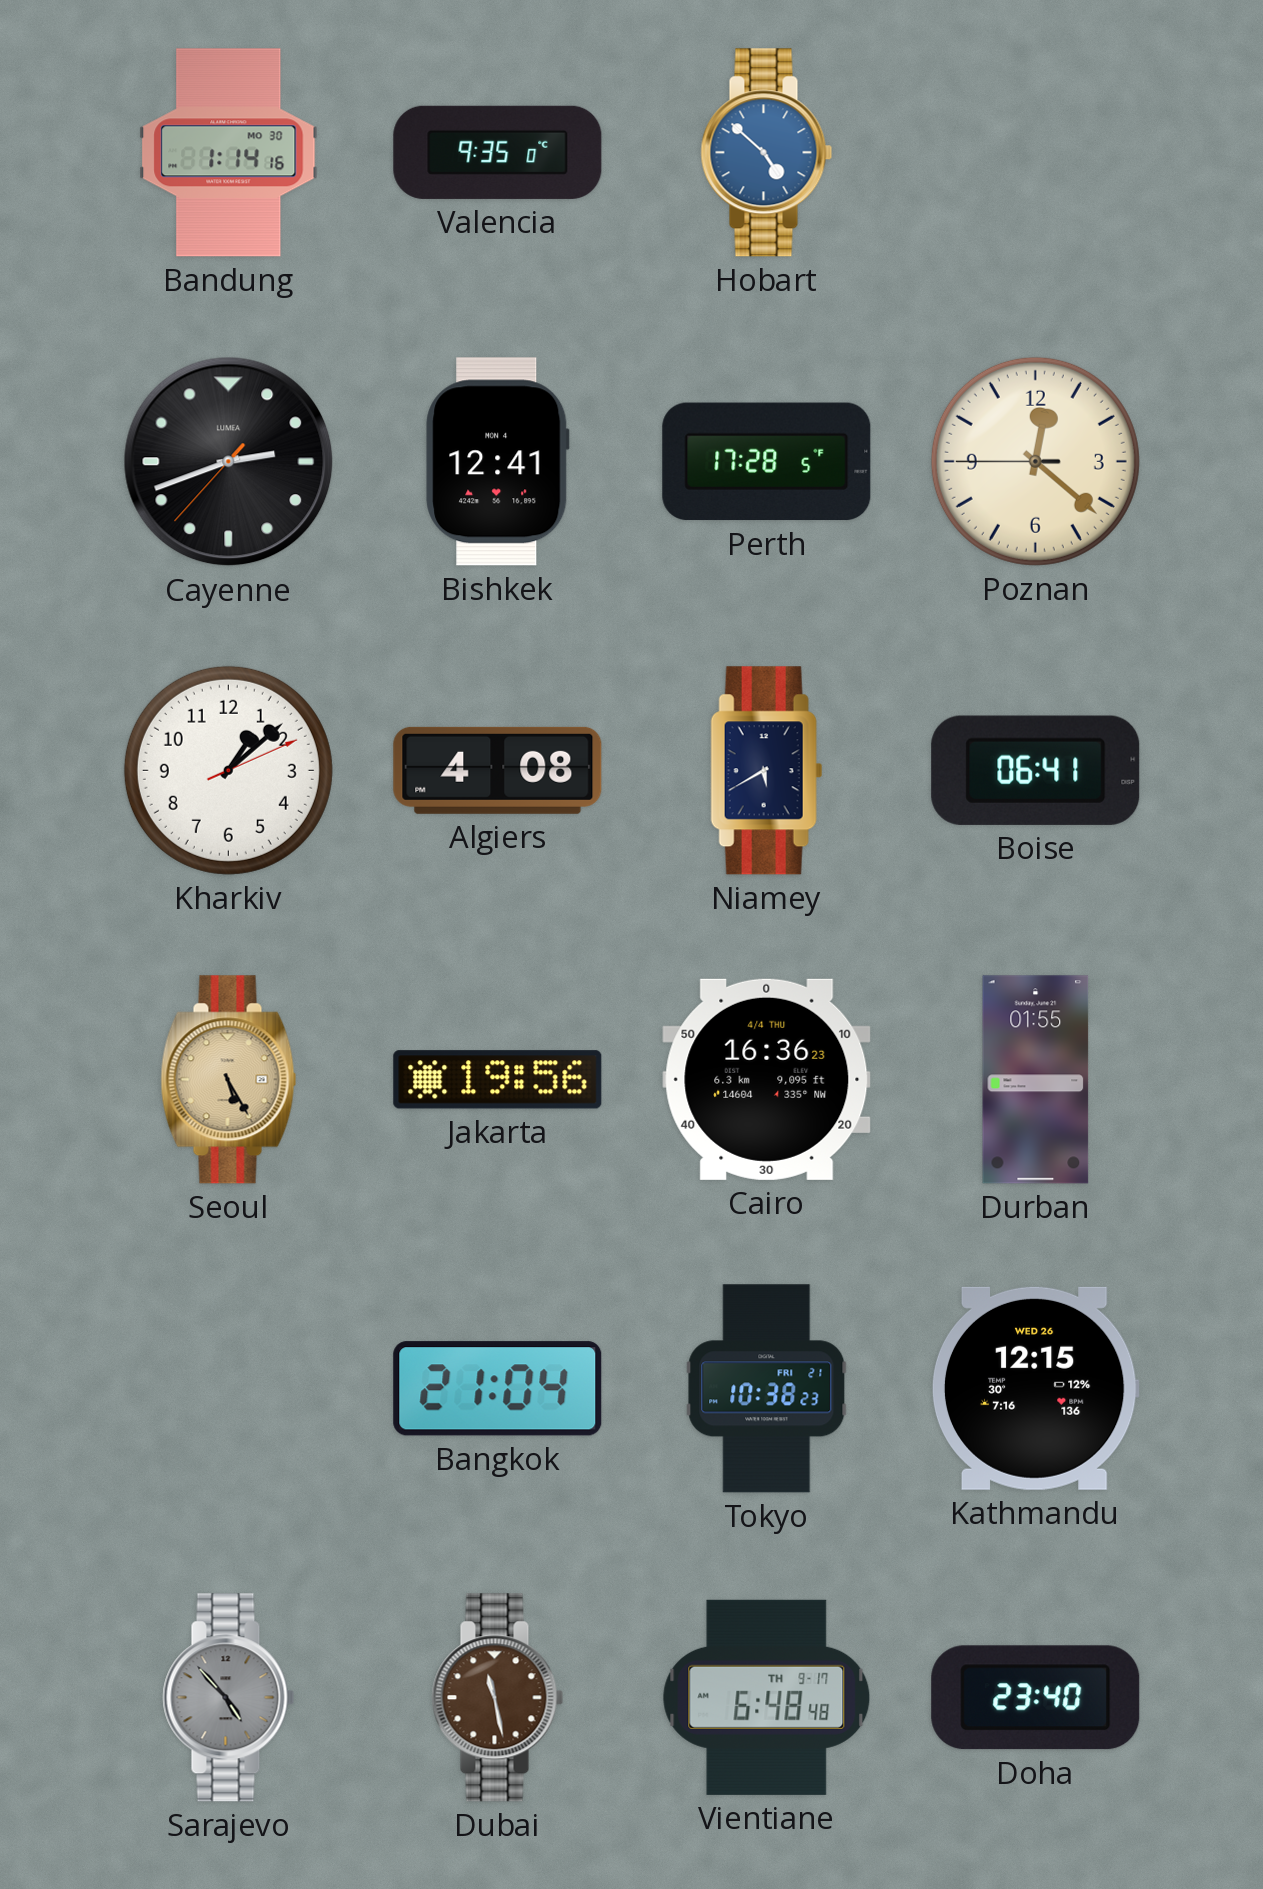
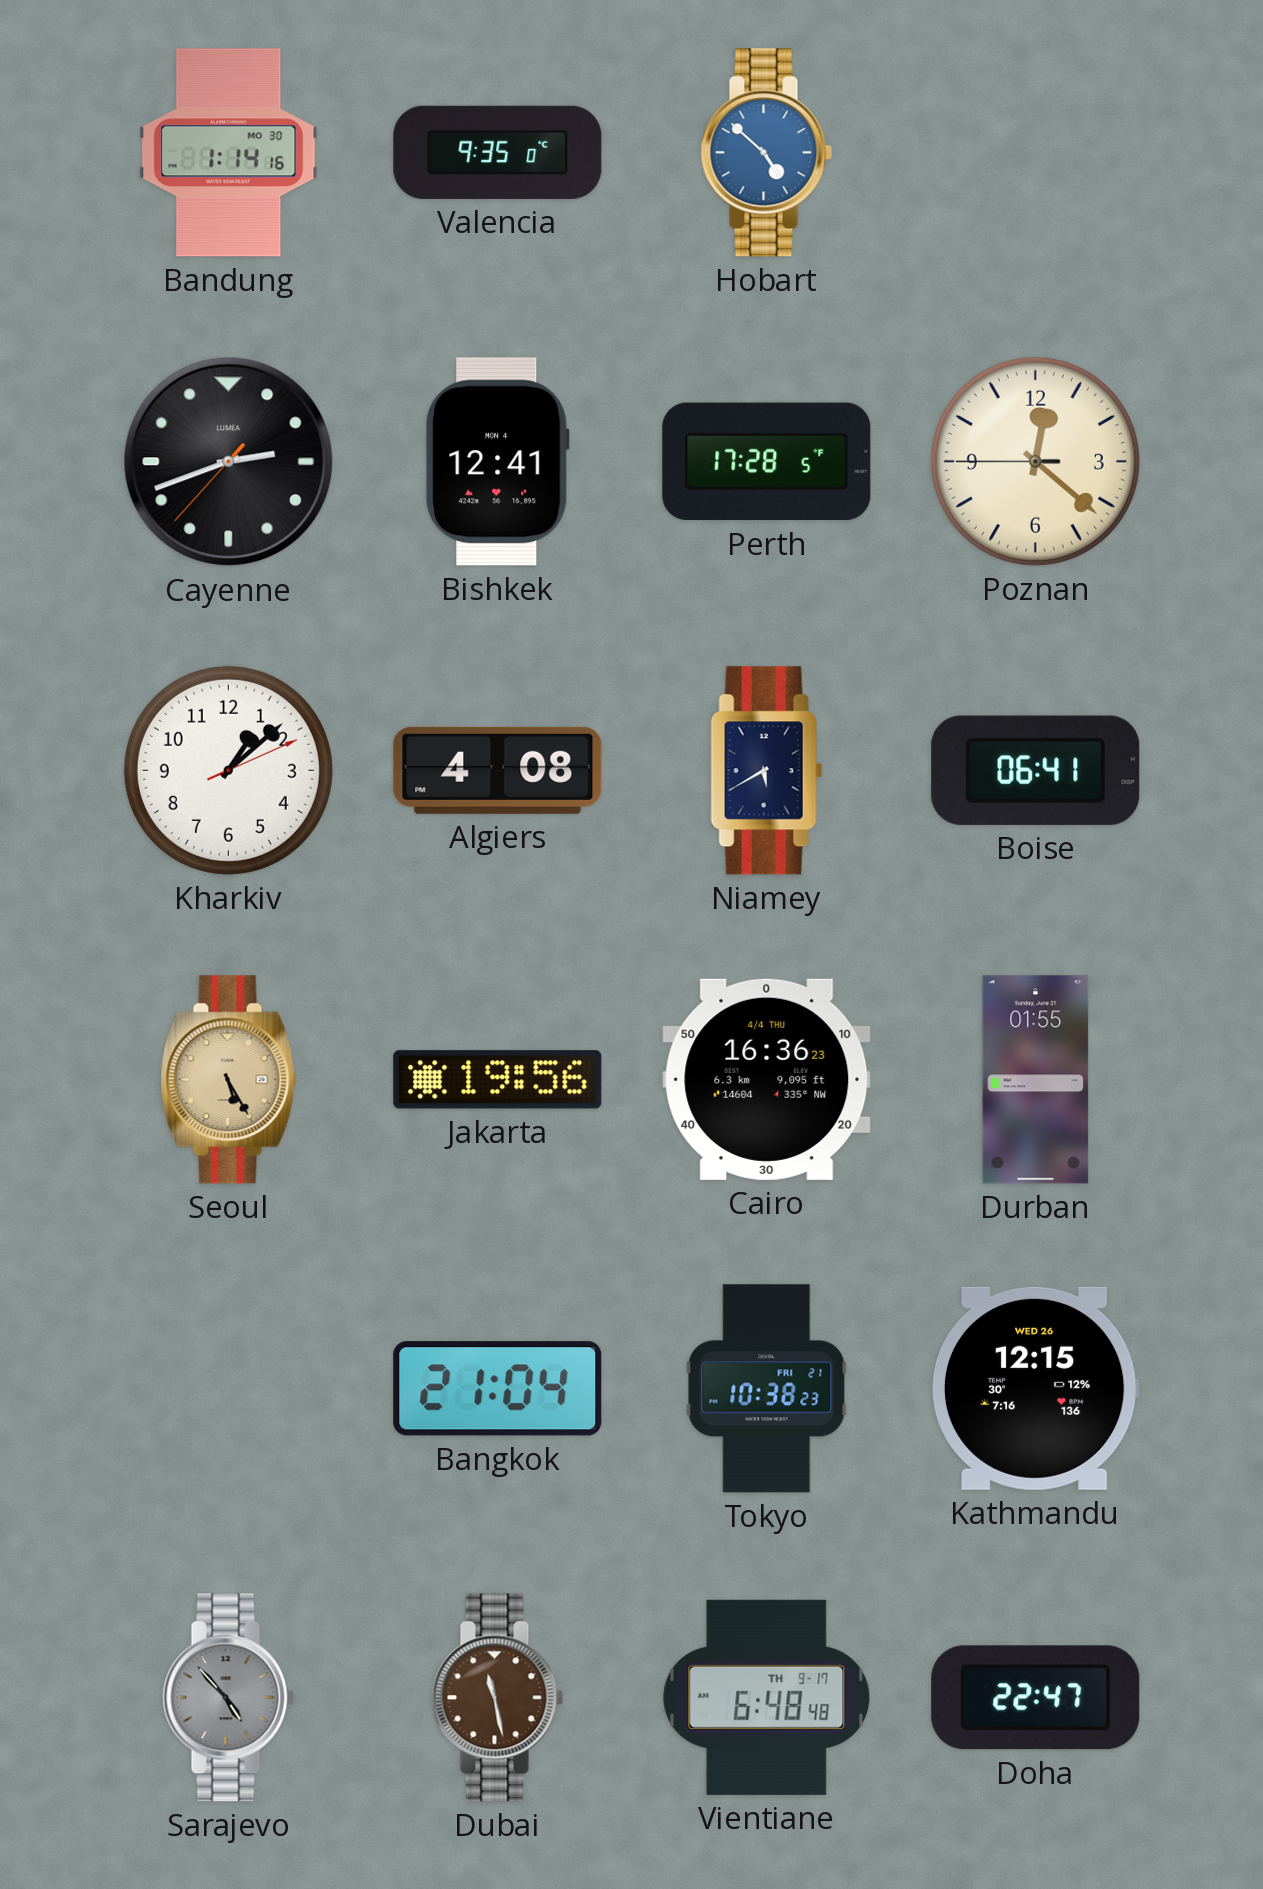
Doha: 23:40 -> 22:47
